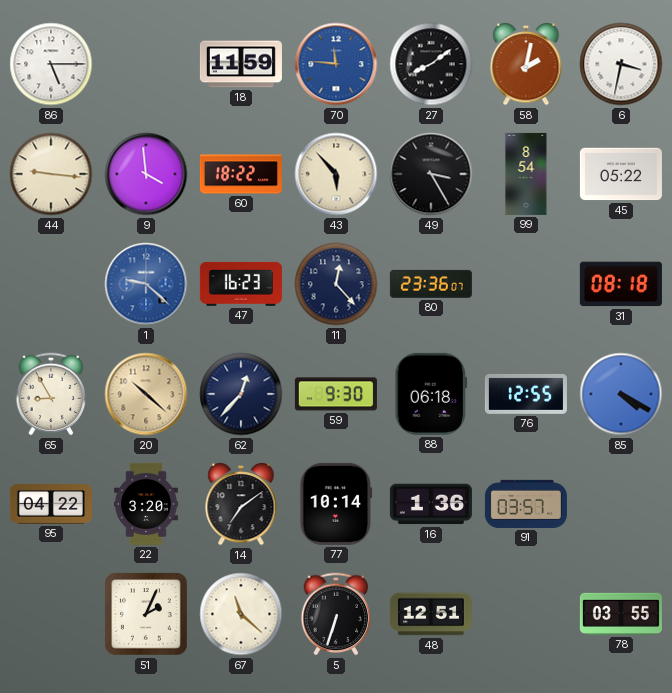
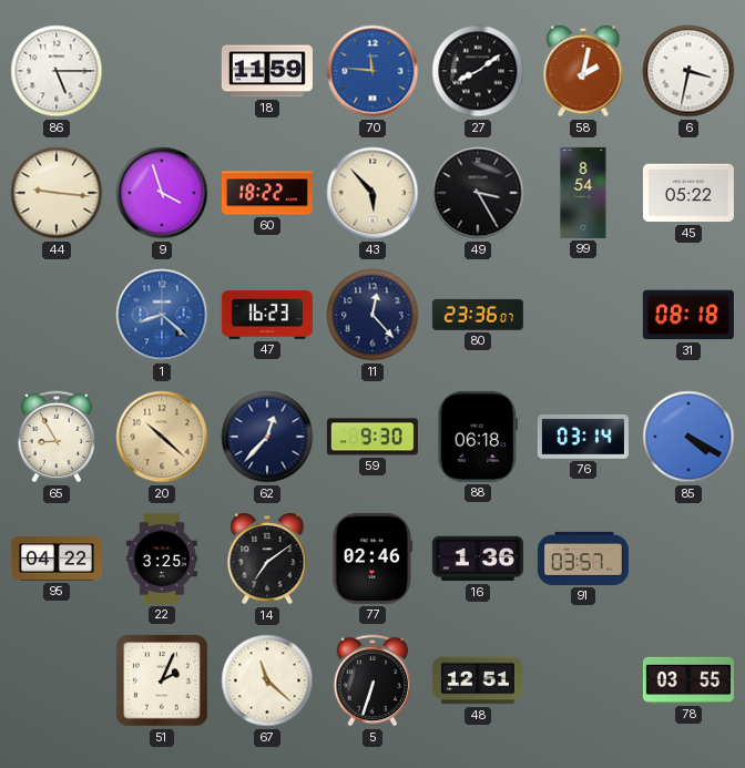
9: 3:59 -> 3:57
1: 9:22 -> 8:22
76: 12:55 -> 03:14
22: 3:20 -> 3:25
77: 10:14 -> 02:46
